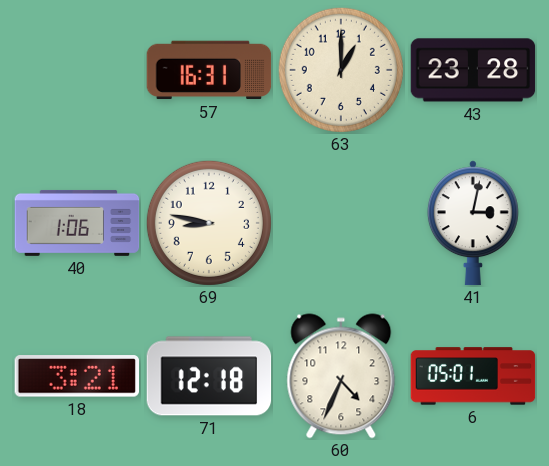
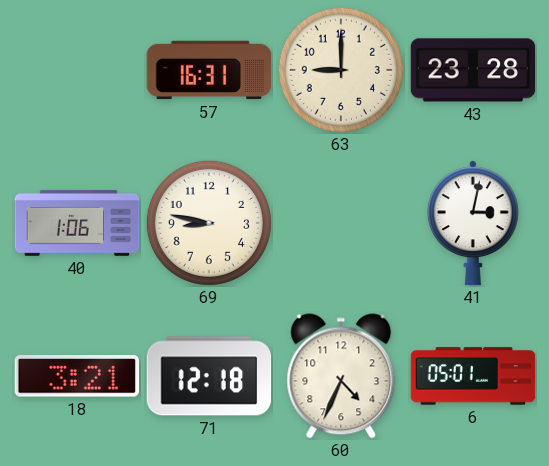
63: 1:00 -> 9:00
